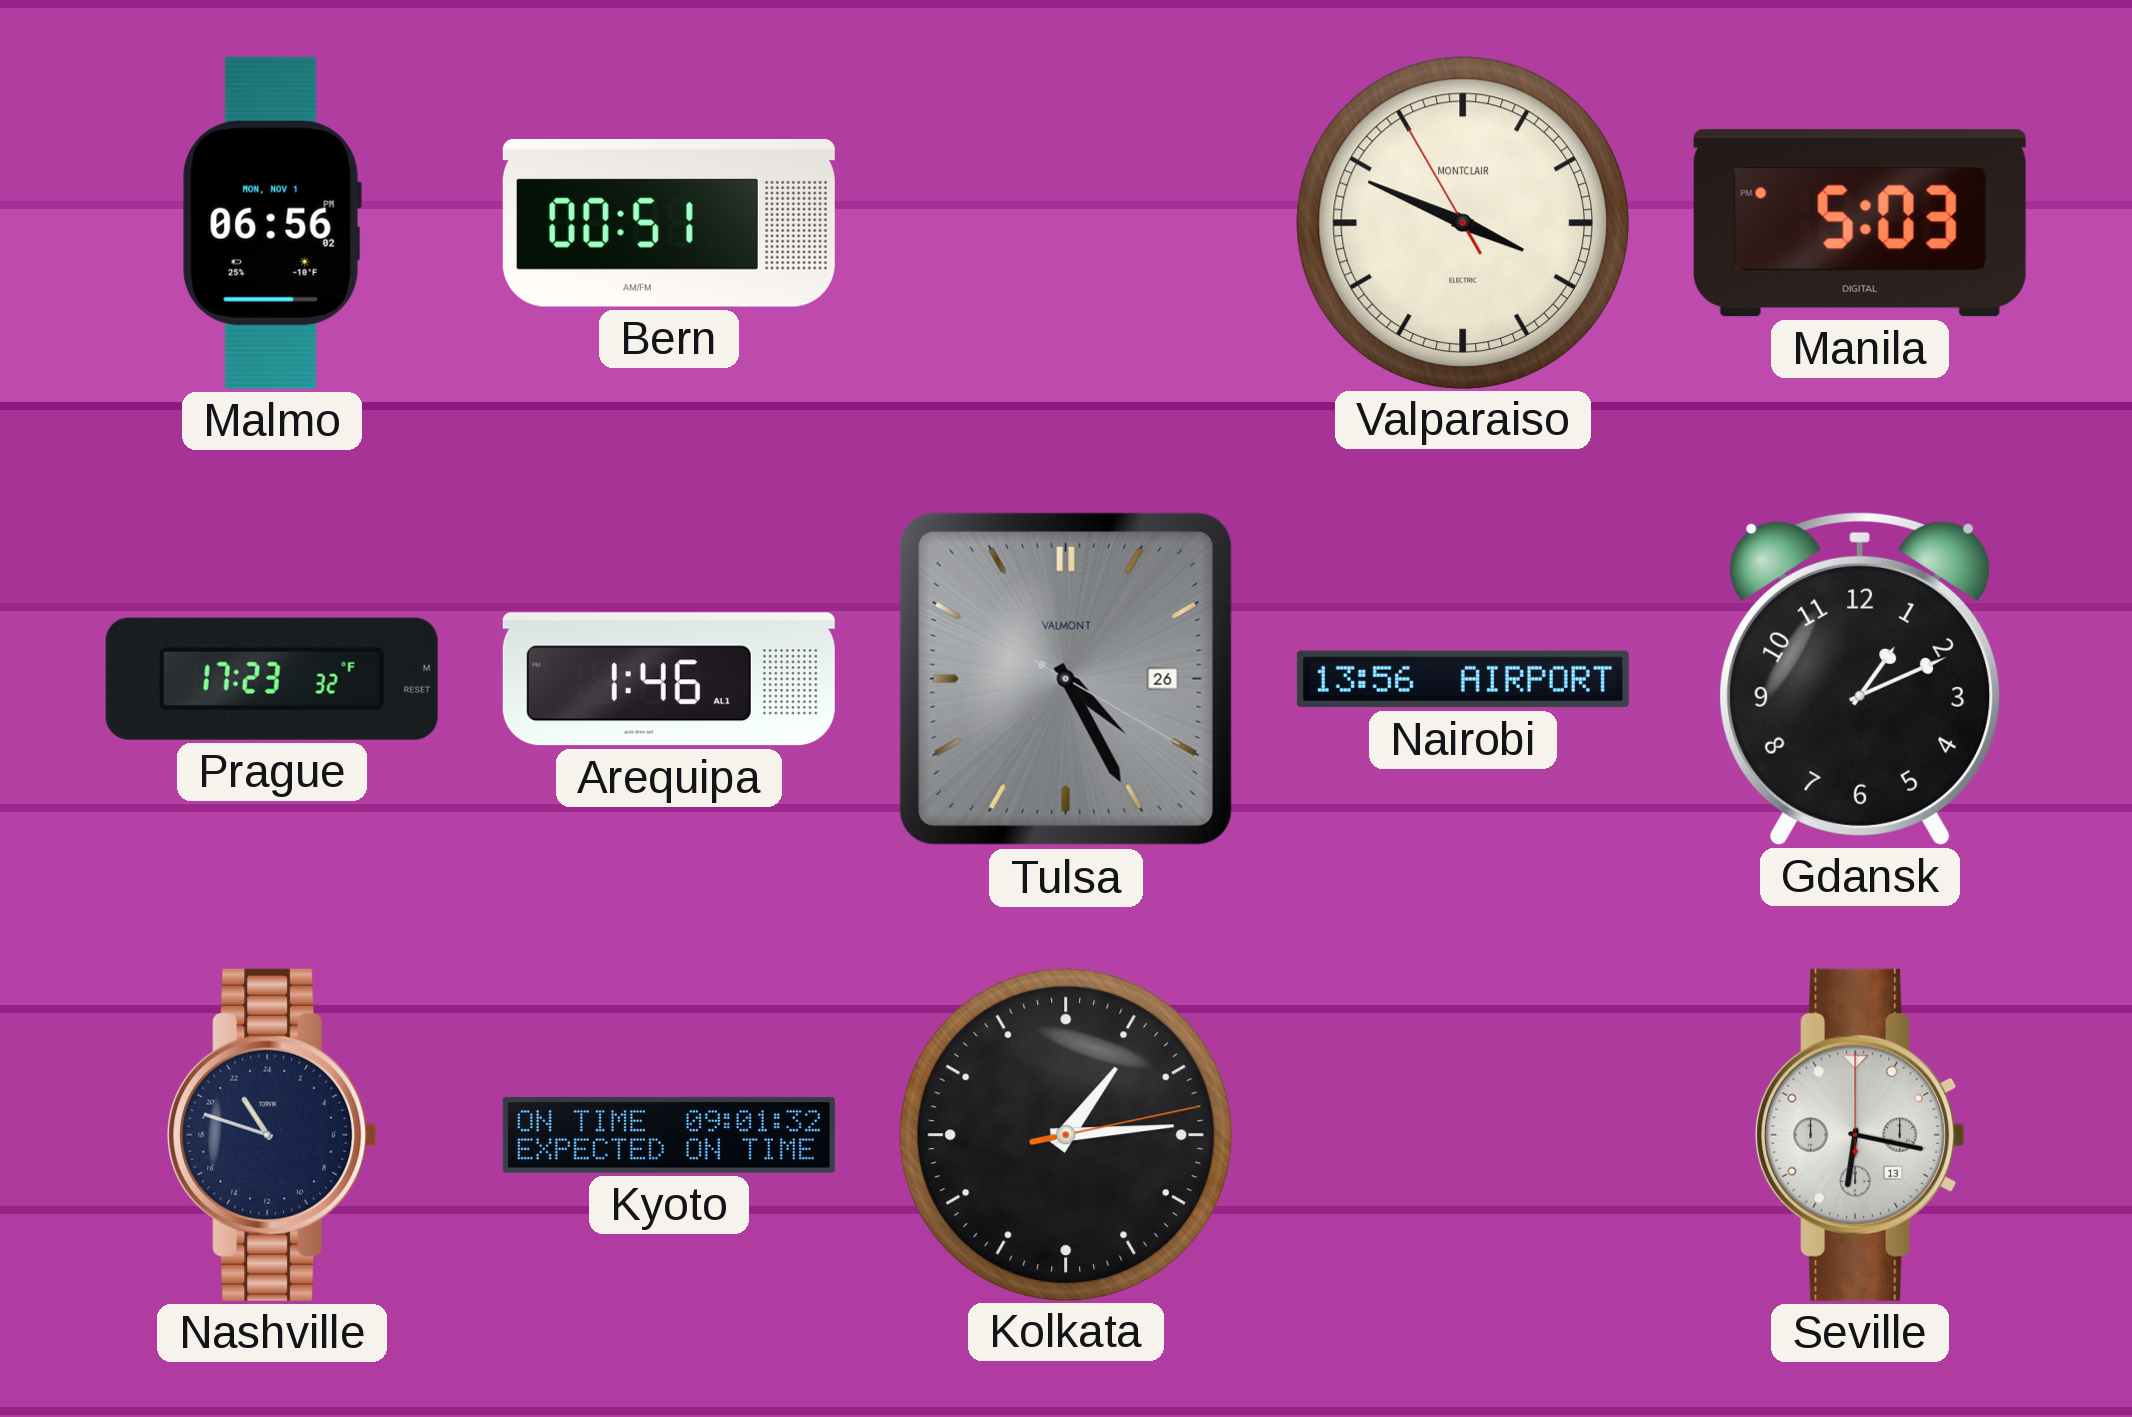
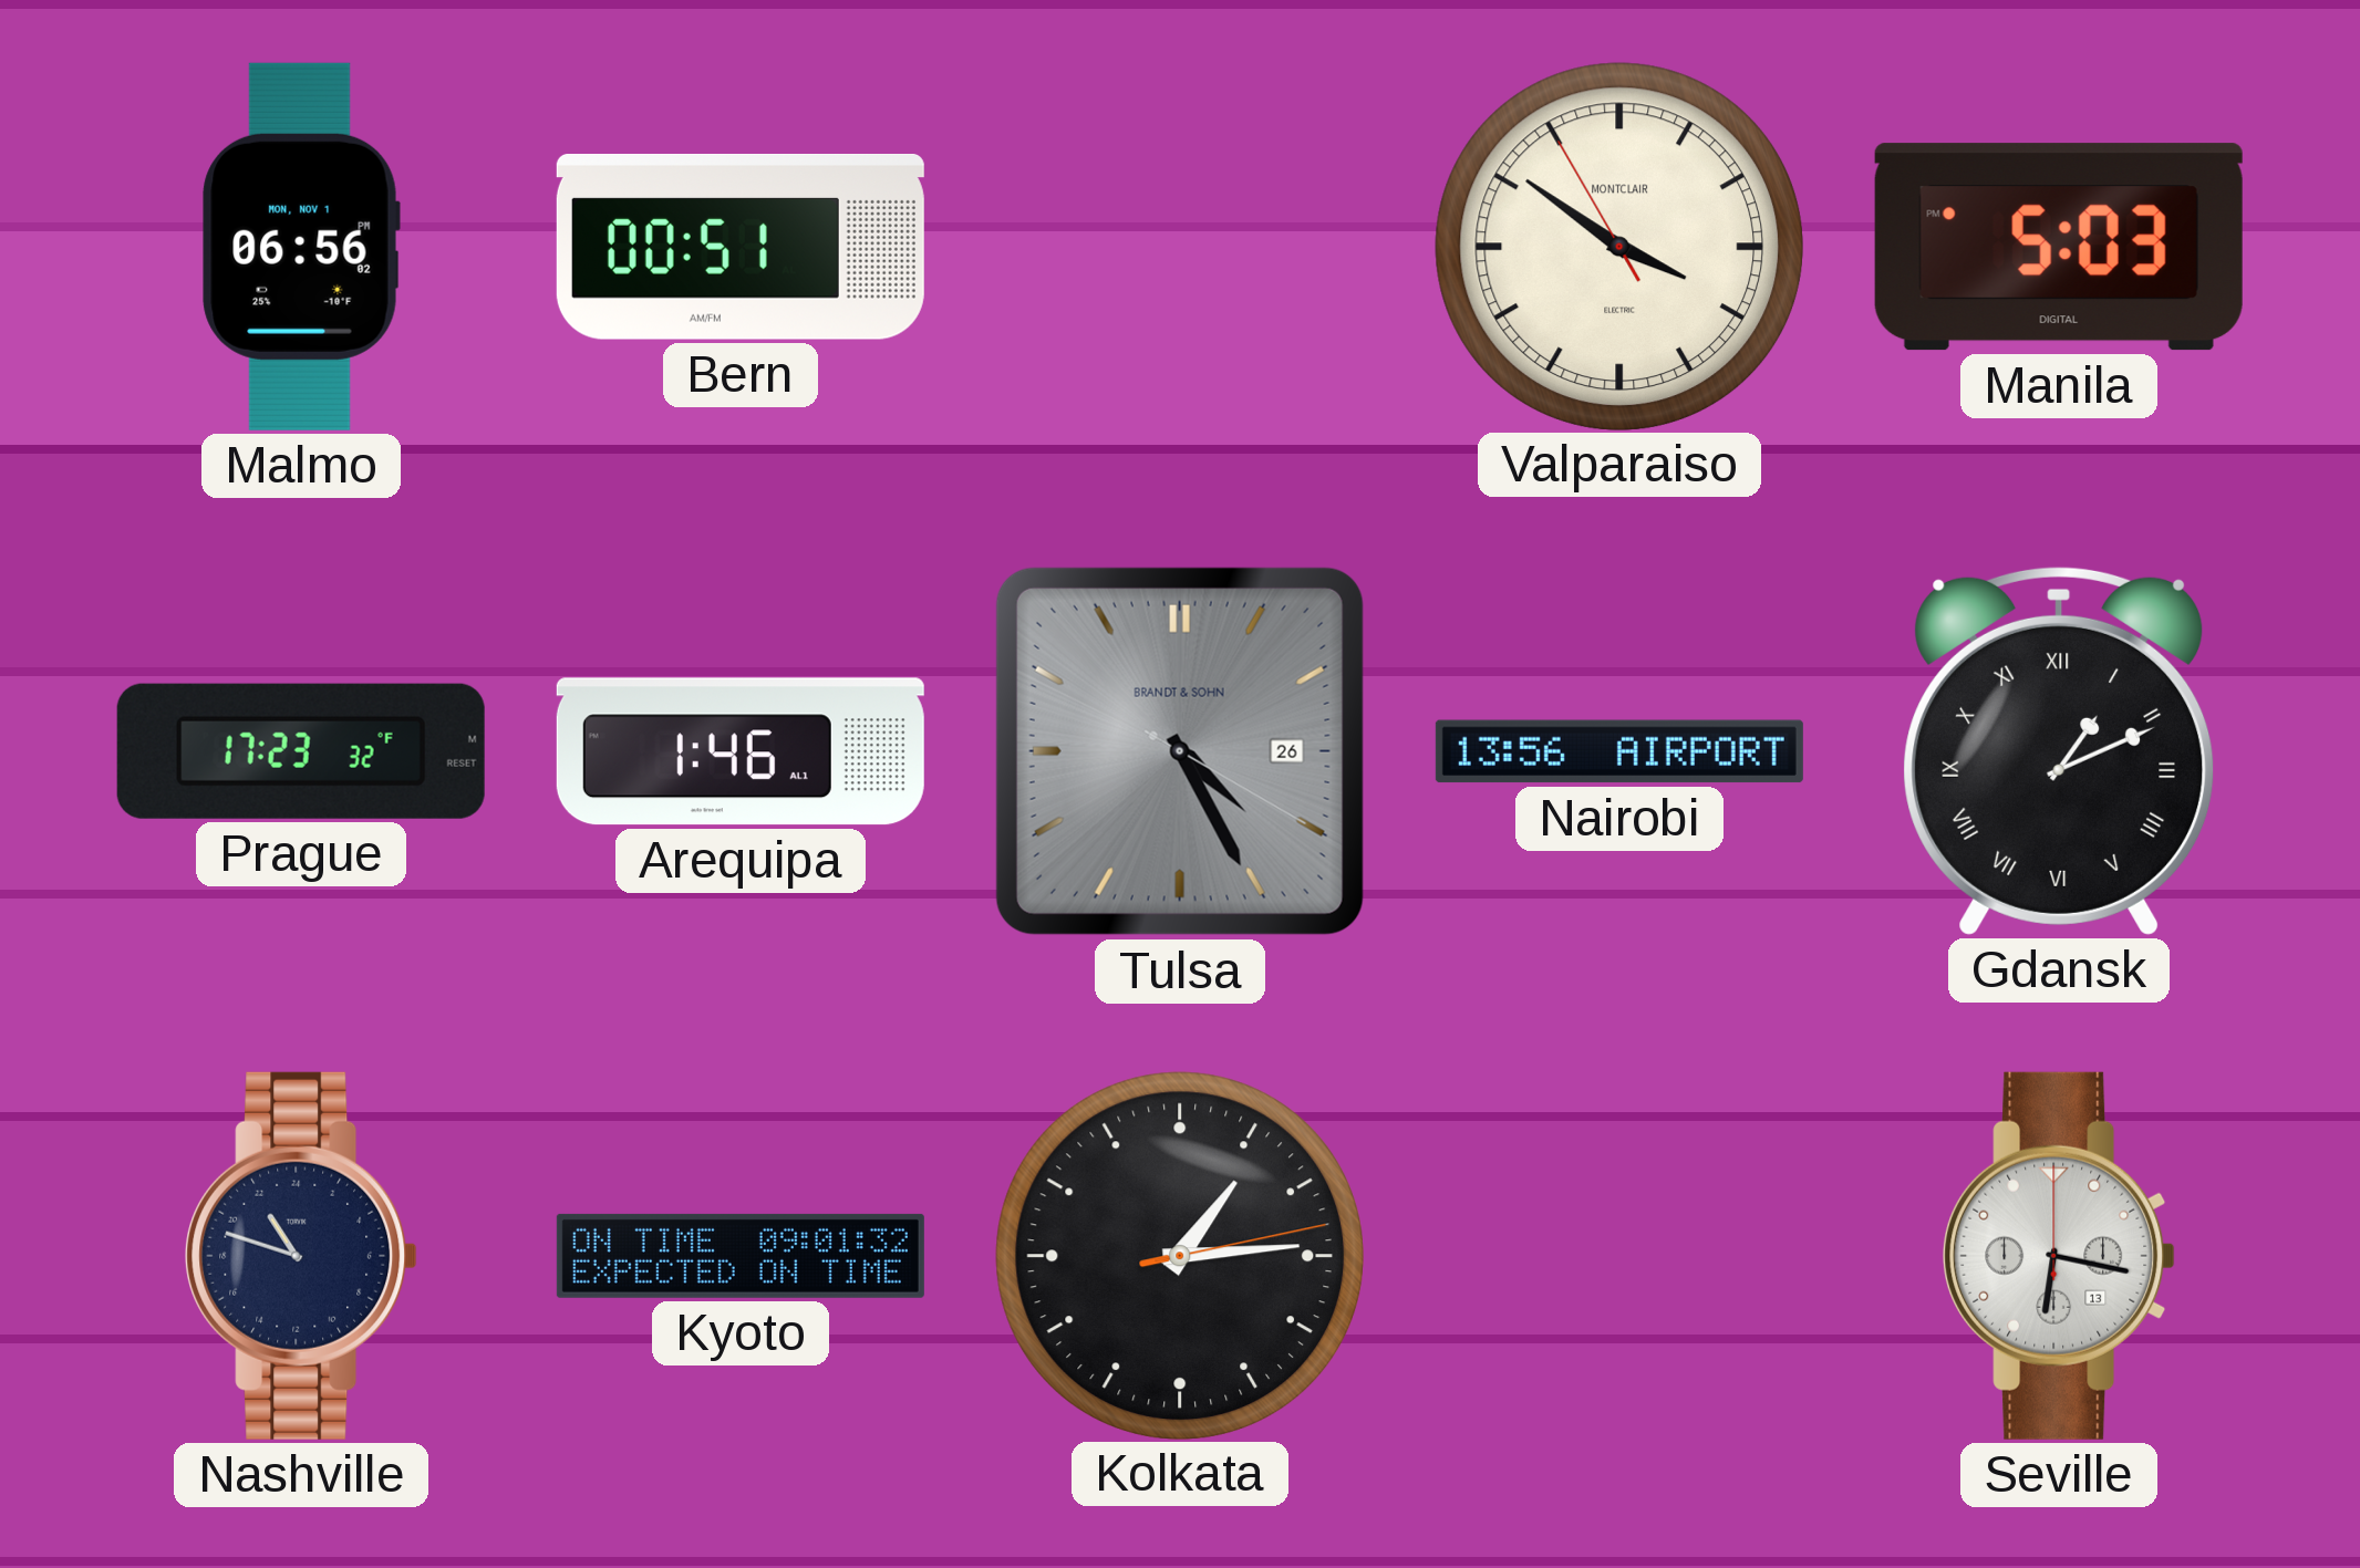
Valparaiso: 3:48 -> 3:50
Tulsa brand: VALMONT -> BRANDT & SOHN
Gdansk numerals: Arabic -> Roman
